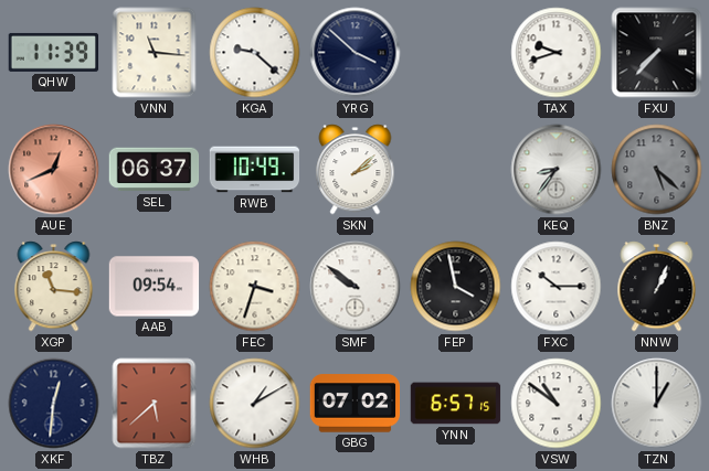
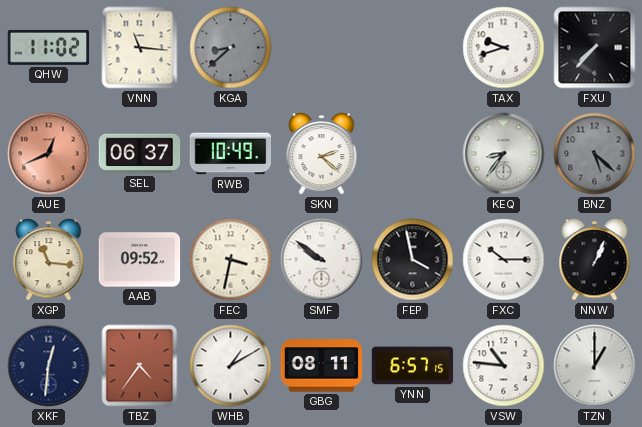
QHW: 11:39 -> 11:02
KGA: 9:22 -> 8:38
KGA dial: white -> grey
YRG: 3:52 -> none
SKN: 2:08 -> 2:22
AAB: 09:54 -> 09:52
FEC: 3:33 -> 3:32
TBZ: 5:38 -> 4:36
GBG: 07:02 -> 08:11
VSW: 10:51 -> 10:46
